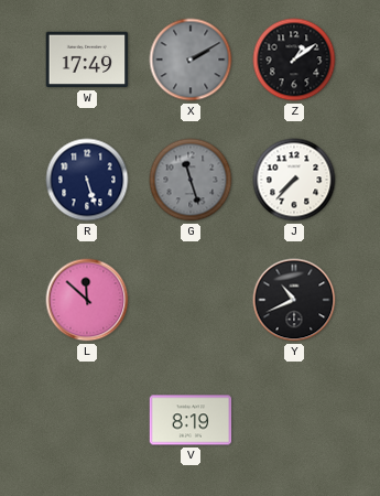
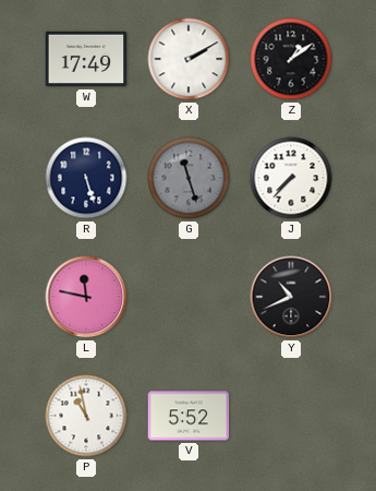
X dial: grey -> white
L: 11:52 -> 11:47
P: none -> 10:58
V: 8:19 -> 5:52
